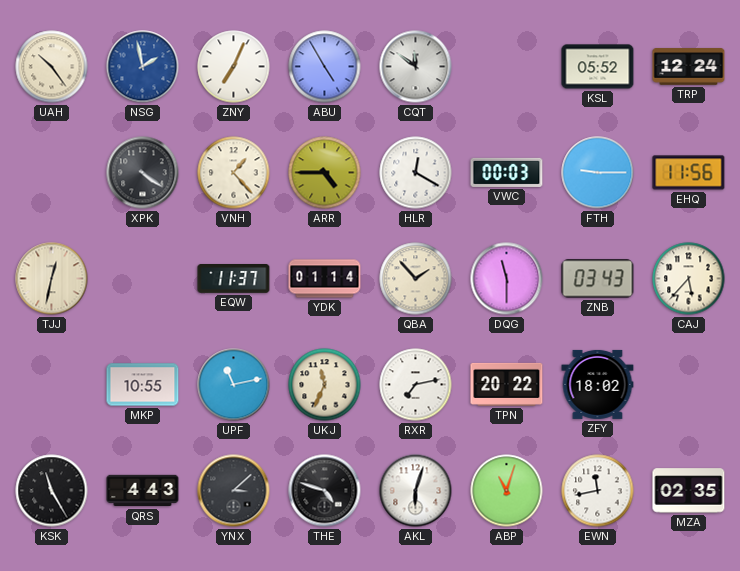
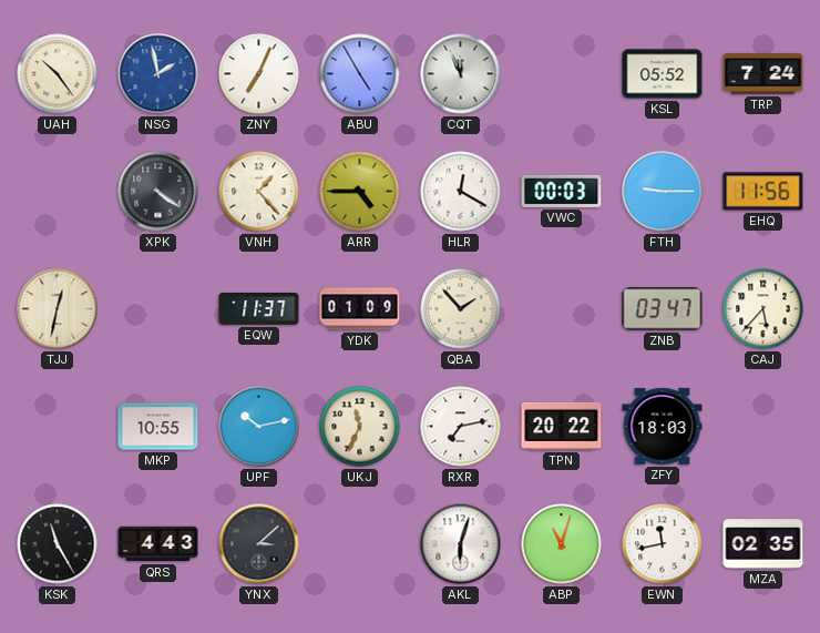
CQT: 11:51 -> 11:56
TRP: 12:24 -> 7:24
YDK: 01:14 -> 01:09
DQG: 11:30 -> none
ZNB: 03:43 -> 03:47
UPF: 11:13 -> 10:13
ZFY: 18:02 -> 18:03
THE: 4:48 -> none
